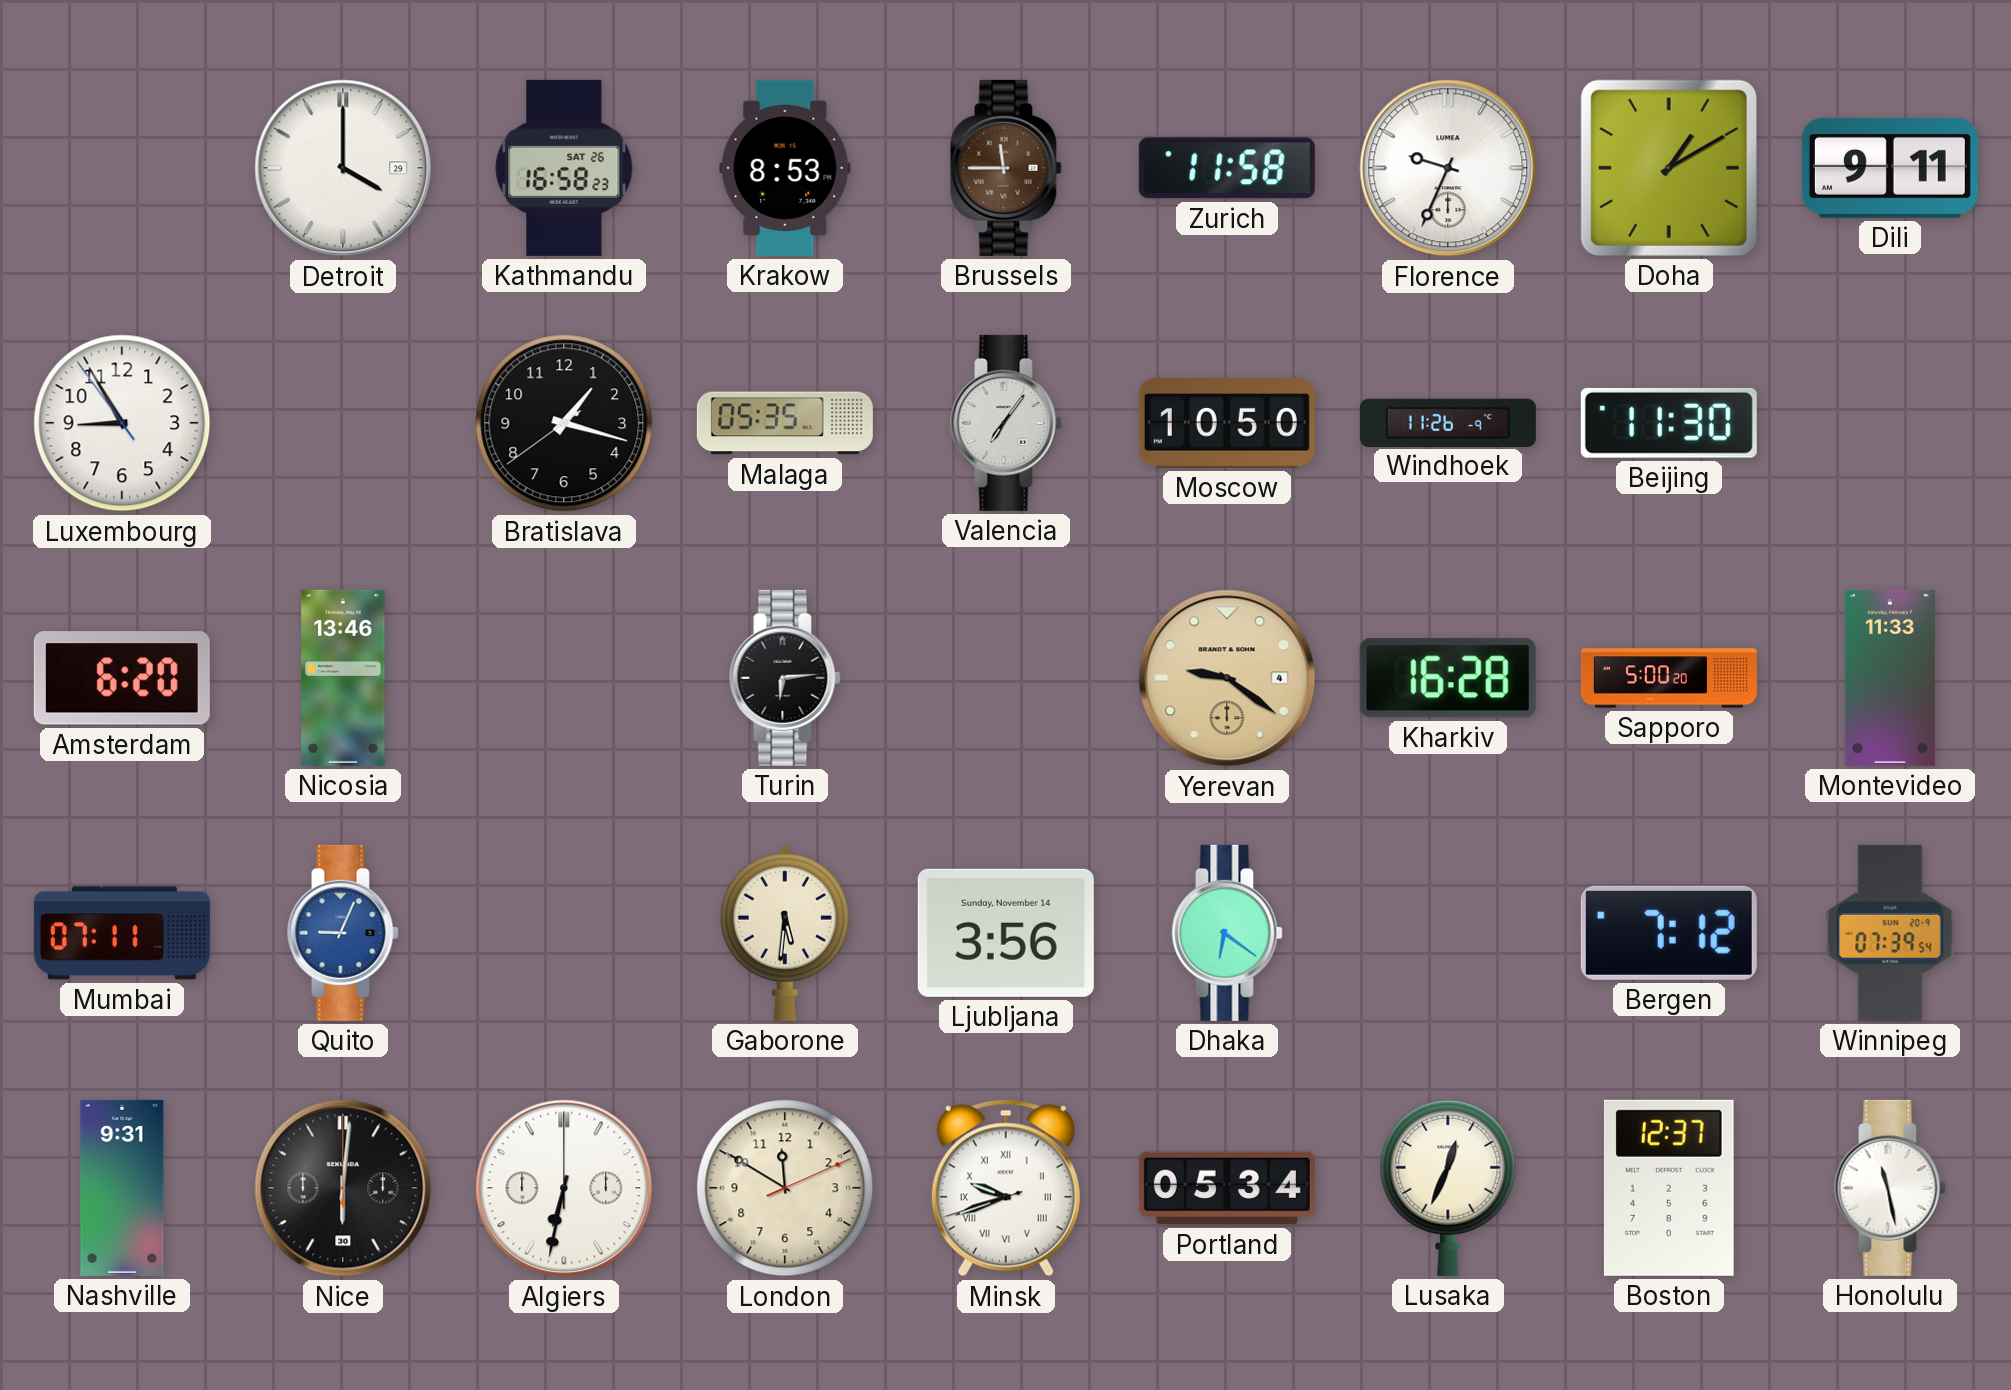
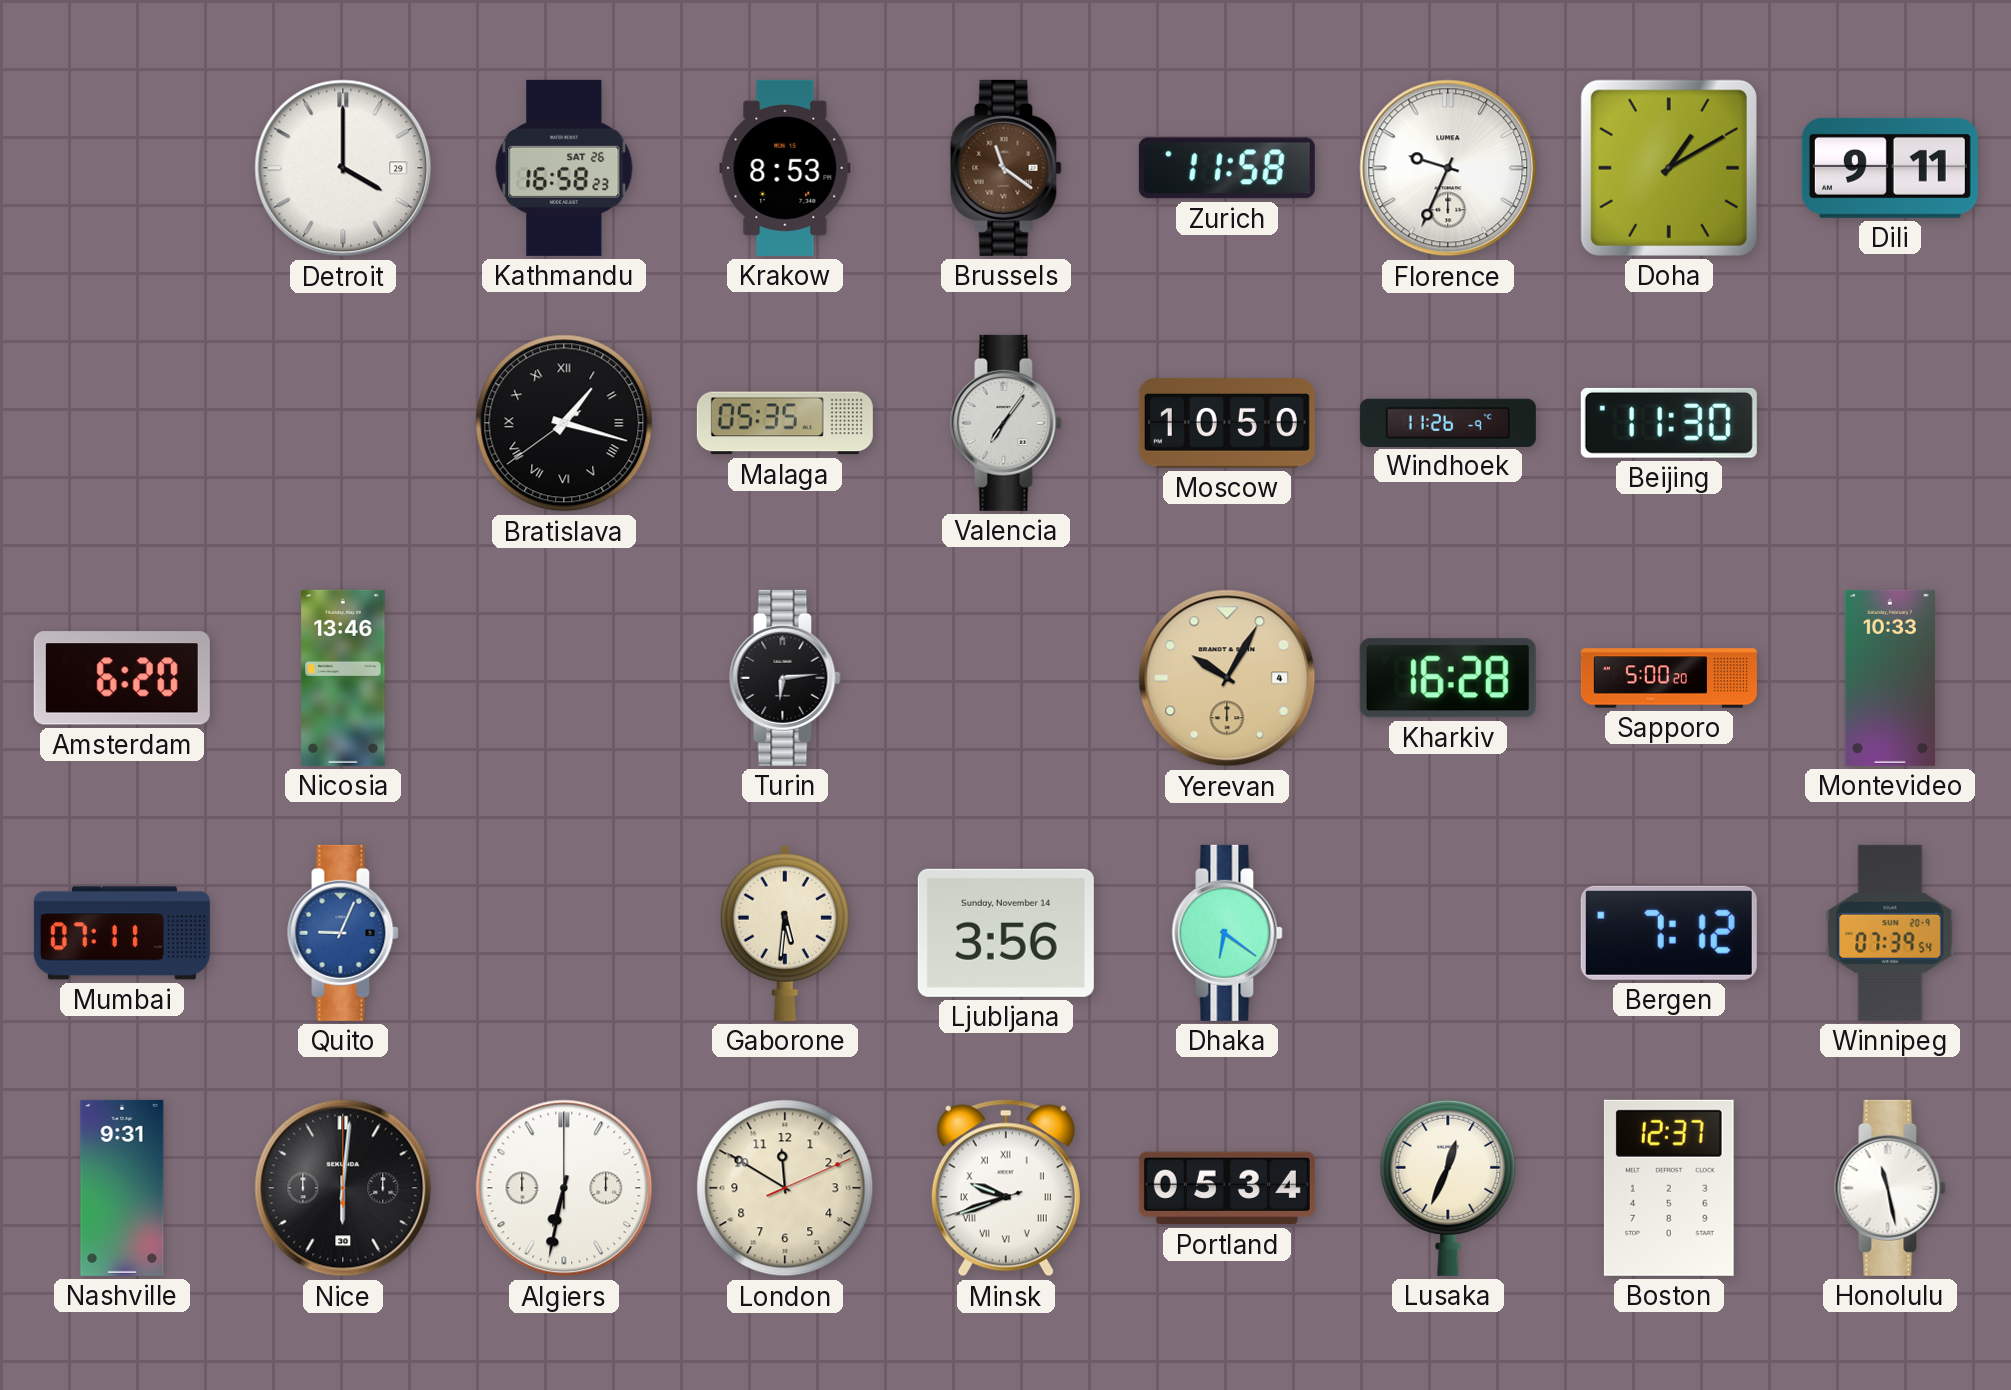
Brussels: 11:45 -> 11:21
Luxembourg: 8:54 -> none
Bratislava numerals: Arabic -> Roman
Yerevan: 9:21 -> 10:05
Montevideo: 11:33 -> 10:33
